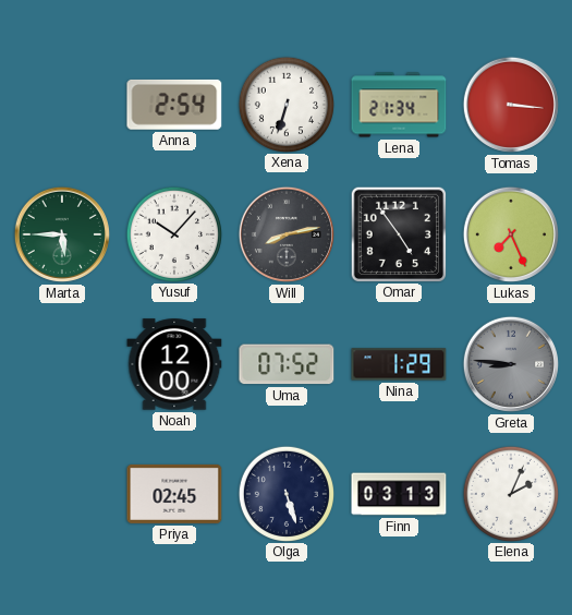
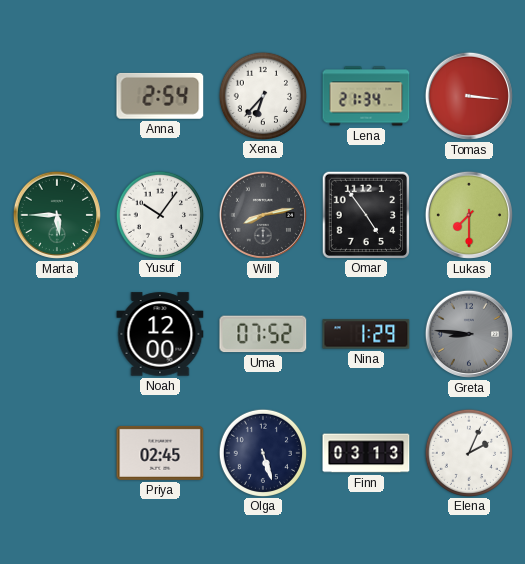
Xena: 6:33 -> 6:37
Yusuf: 10:07 -> 10:06
Lukas: 7:26 -> 7:30
